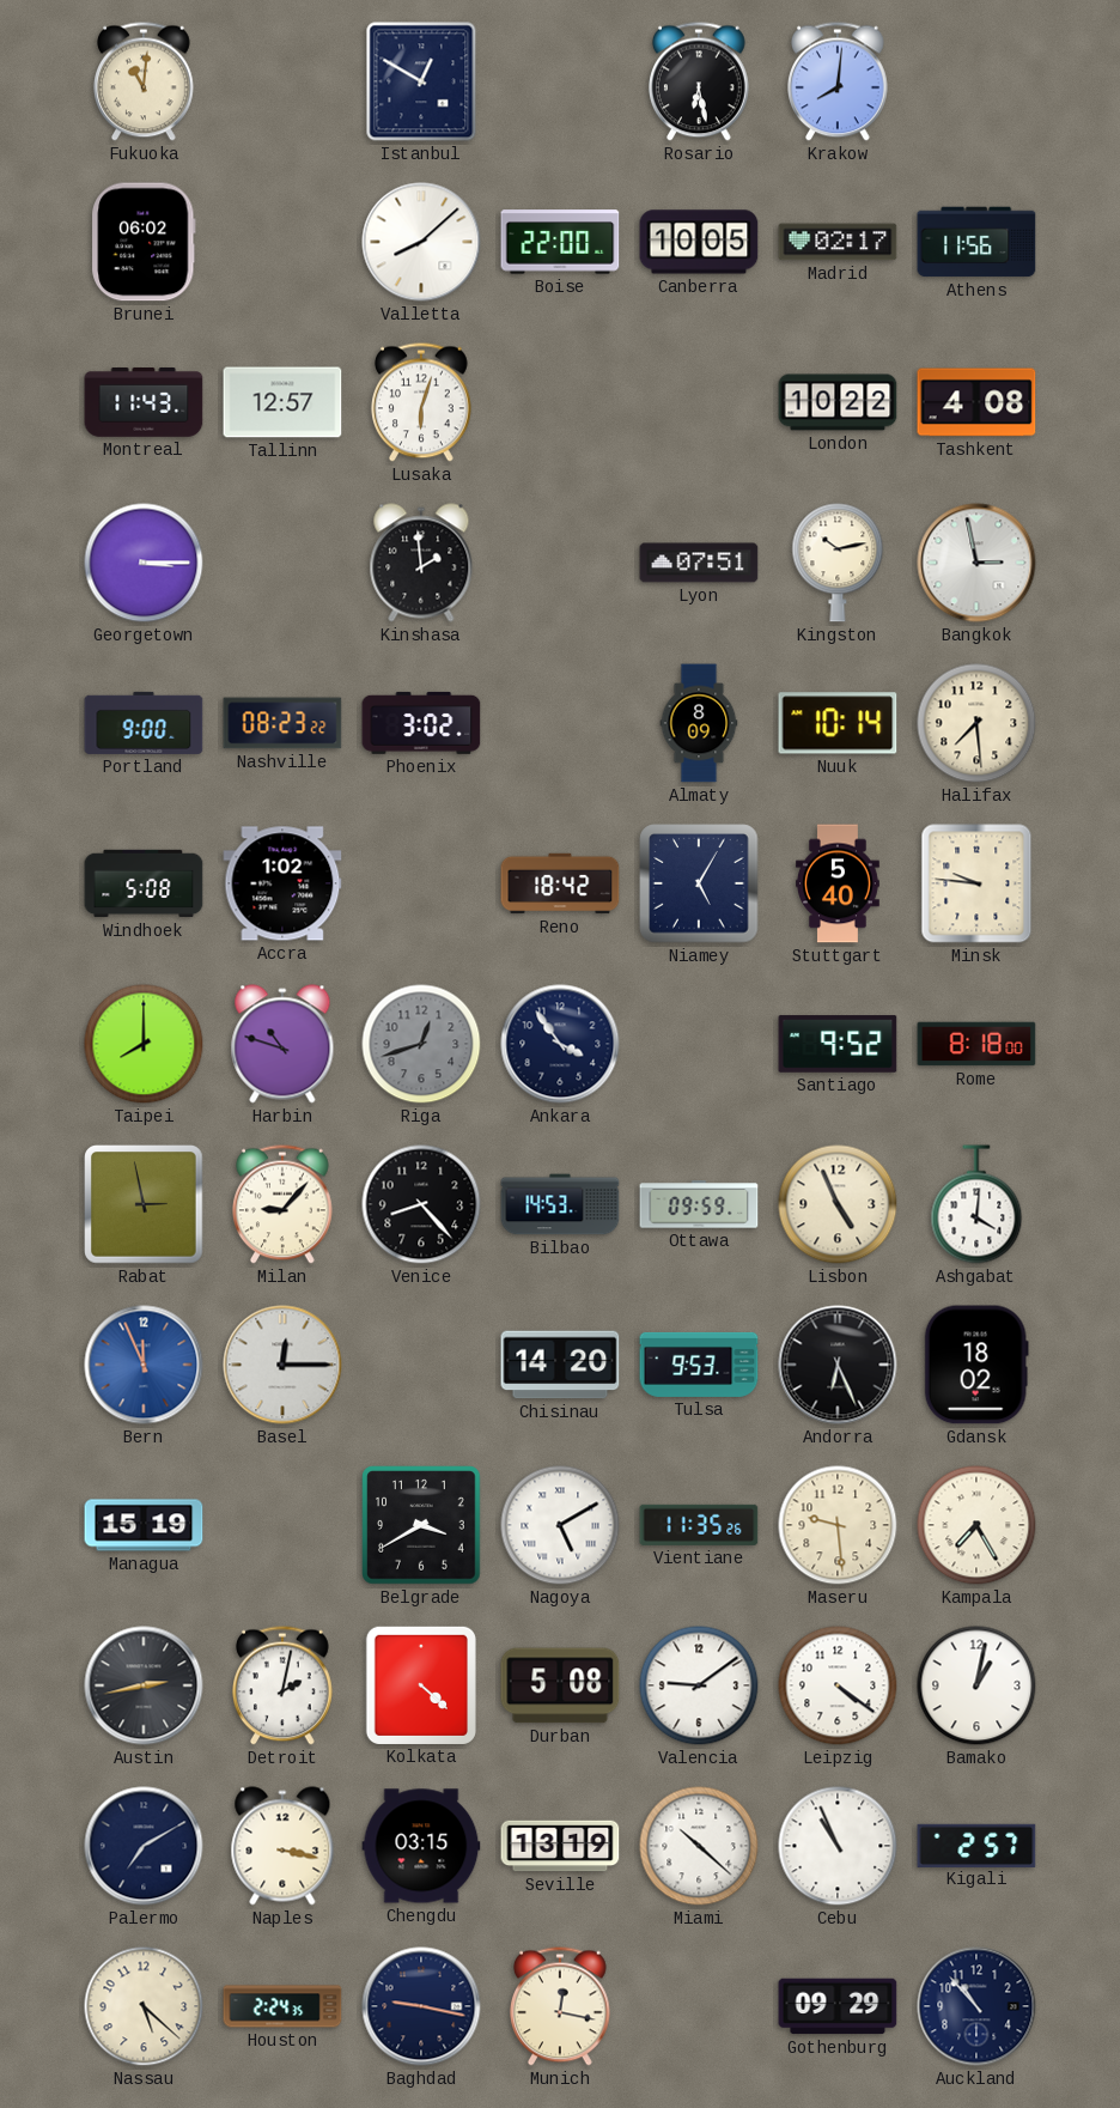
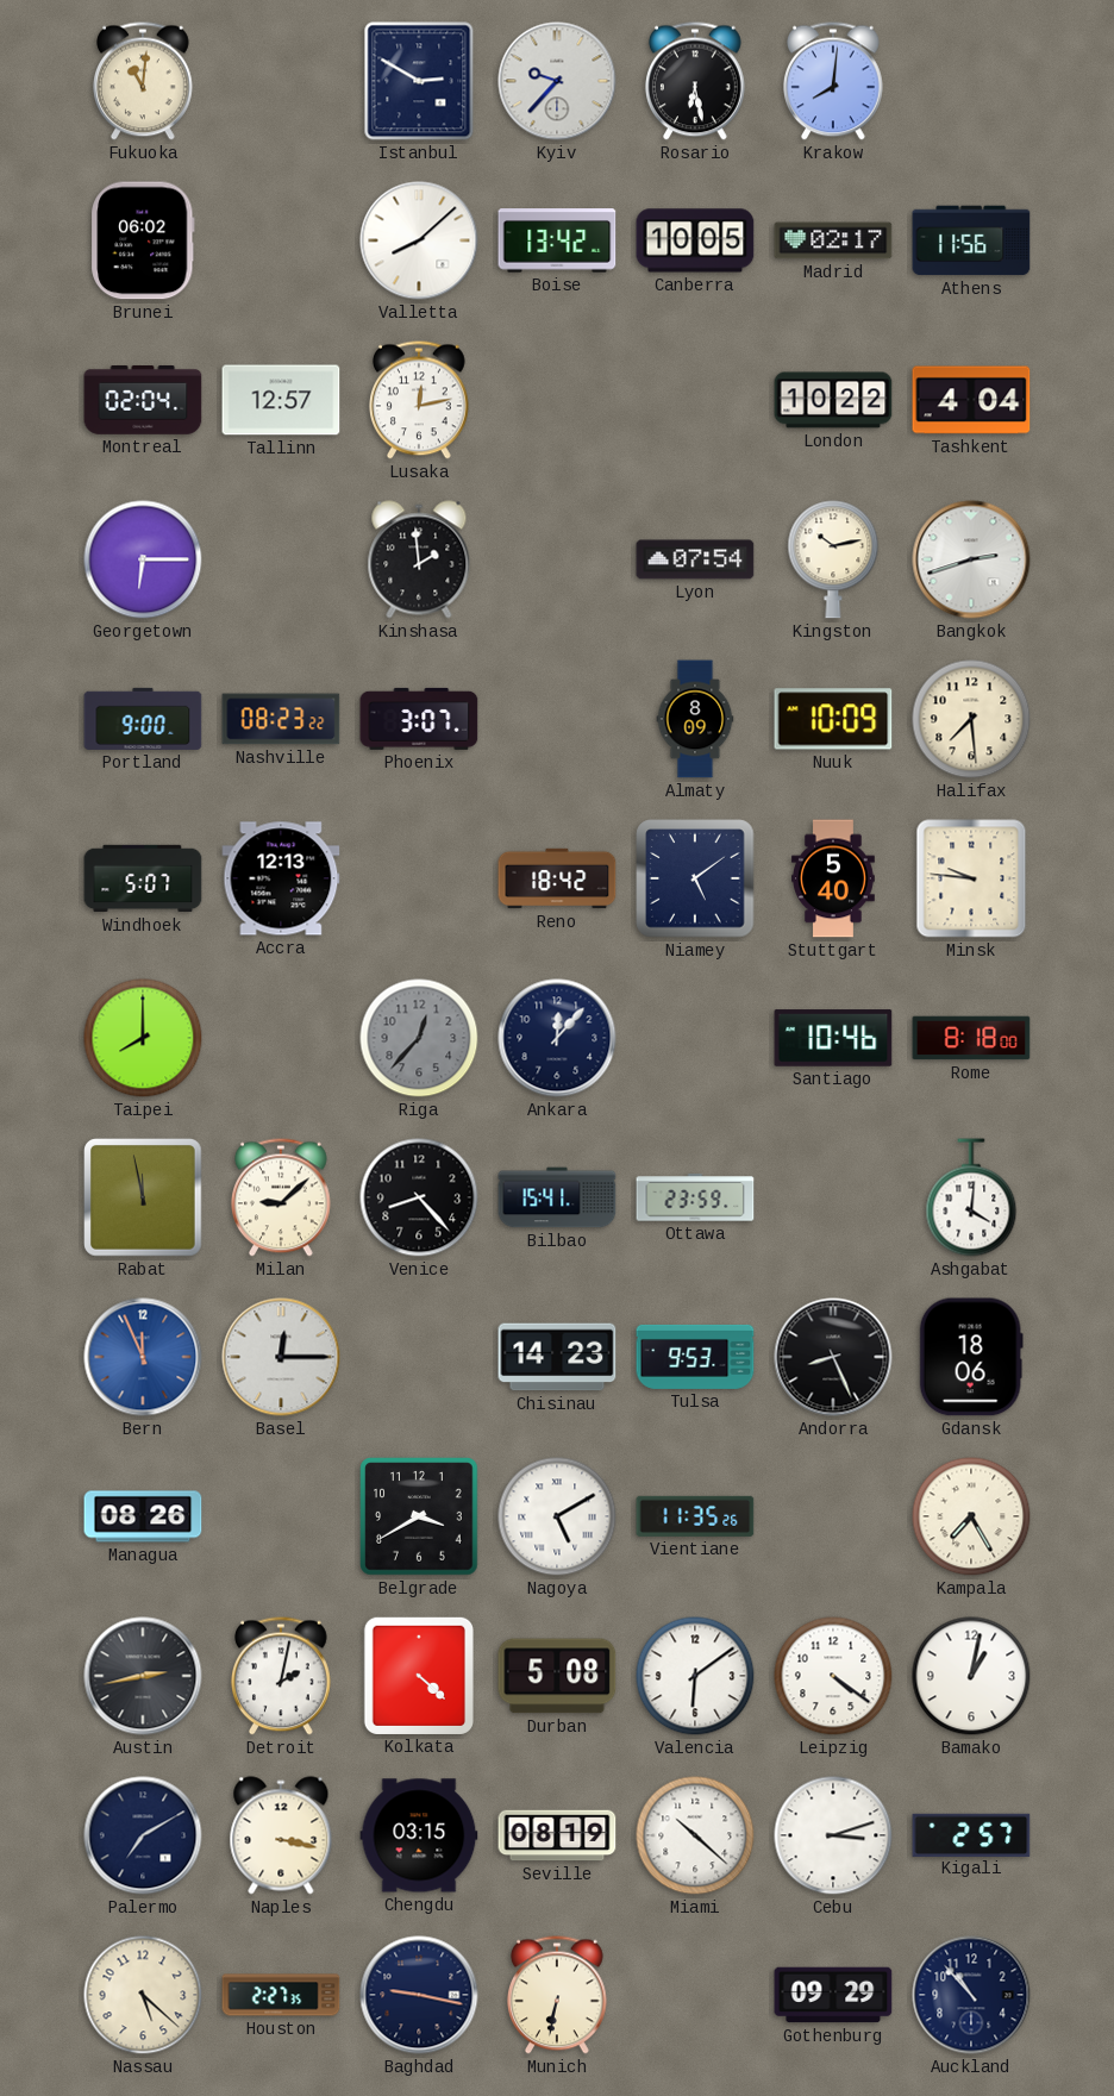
Istanbul: 12:50 -> 2:50
Kyiv: none -> 9:37
Boise: 22:00 -> 13:42
Montreal: 11:43 -> 02:04
Lusaka: 6:03 -> 12:13
Tashkent: 4:08 -> 4:04
Georgetown: 3:15 -> 6:15
Lyon: 07:51 -> 07:54
Bangkok: 2:58 -> 2:42
Phoenix: 3:02 -> 3:07
Nuuk: 10:14 -> 10:09
Windhoek: 5:08 -> 5:07
Accra: 1:02 -> 12:13
Niamey: 5:05 -> 5:09
Harbin: 10:48 -> none
Riga: 12:42 -> 12:37
Ankara: 3:54 -> 12:07
Santiago: 9:52 -> 10:46
Rabat: 2:58 -> 11:58
Milan: 9:07 -> 9:08
Bilbao: 14:53 -> 15:41
Ottawa: 09:59 -> 23:59
Lisbon: 4:56 -> none
Chisinau: 14:20 -> 14:23
Andorra: 6:26 -> 8:26
Gdansk: 18:02 -> 18:06
Managua: 15:19 -> 08:26
Maseru: 9:29 -> none
Valencia: 9:09 -> 6:09
Seville: 13:19 -> 08:19
Cebu: 10:56 -> 3:12
Houston: 2:24 -> 2:27
Munich: 12:17 -> 6:32
